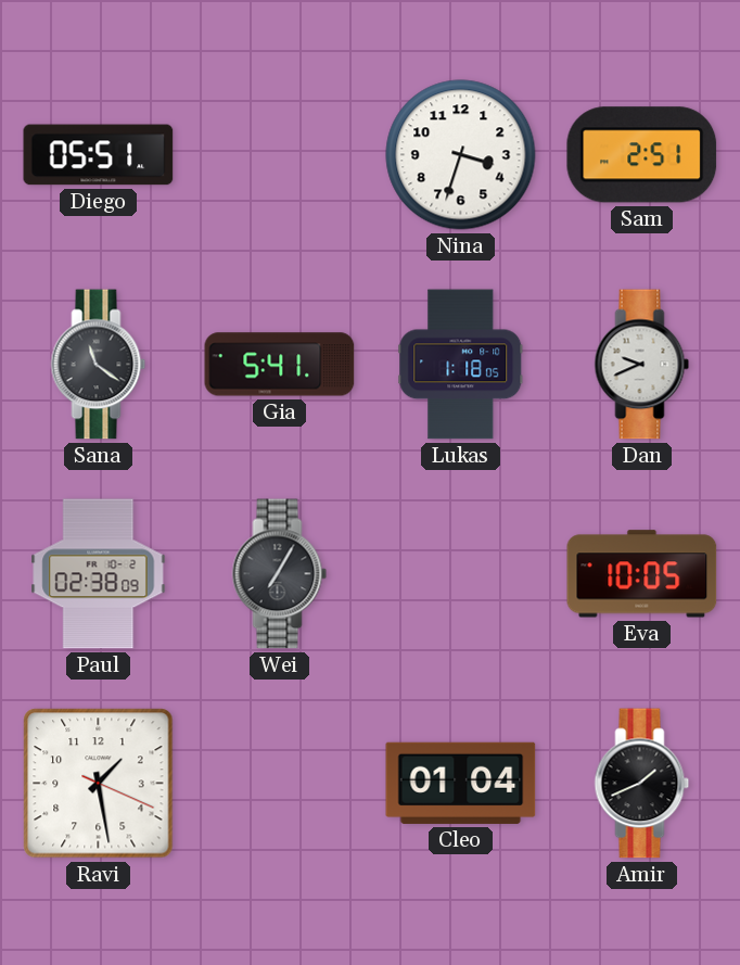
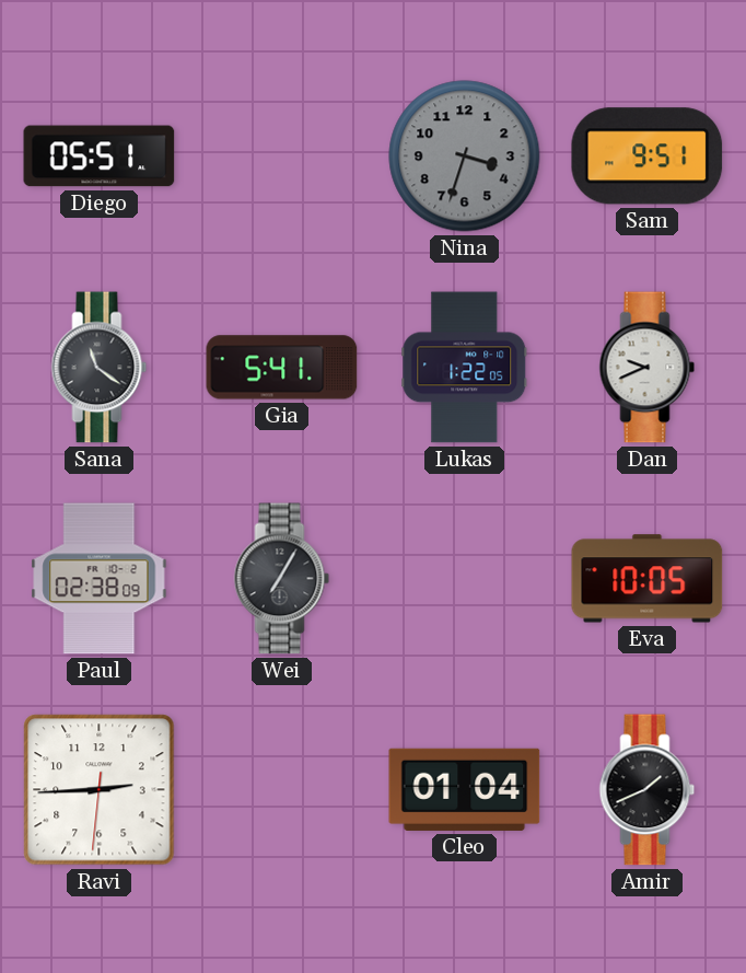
Nina dial: white -> grey
Sam: 2:51 -> 9:51
Lukas: 1:18 -> 1:22
Ravi: 1:28 -> 2:44
